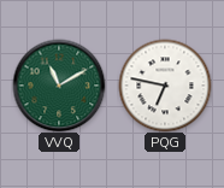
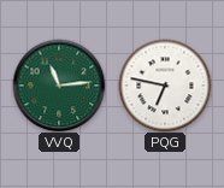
VVQ: 11:10 -> 11:14
